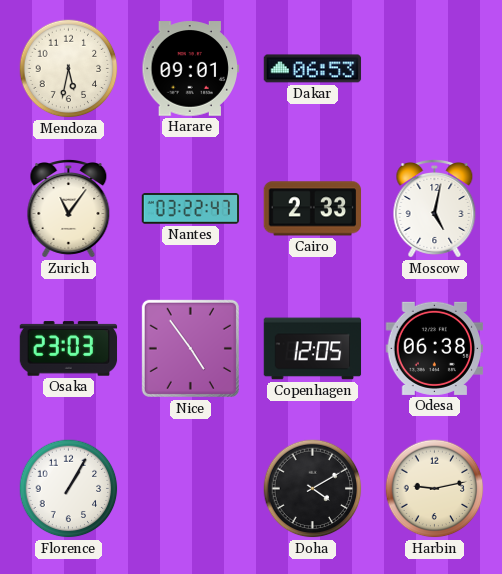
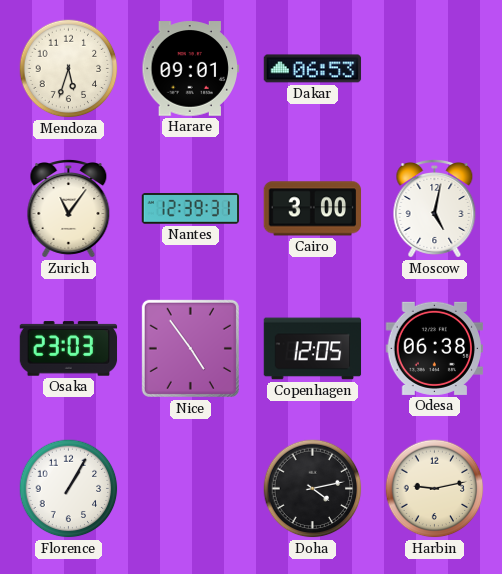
Mendoza: 5:32 -> 5:33
Nantes: 03:22 -> 12:39
Cairo: 2:33 -> 3:00
Doha: 4:10 -> 4:13
